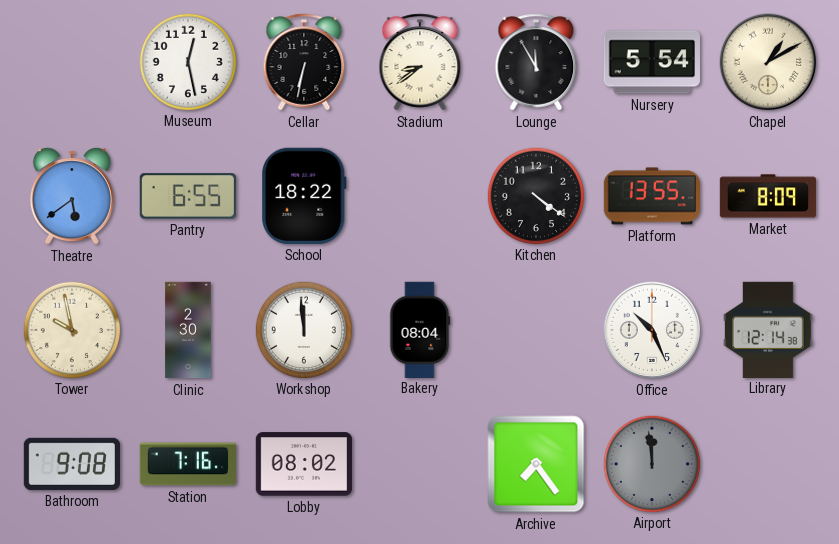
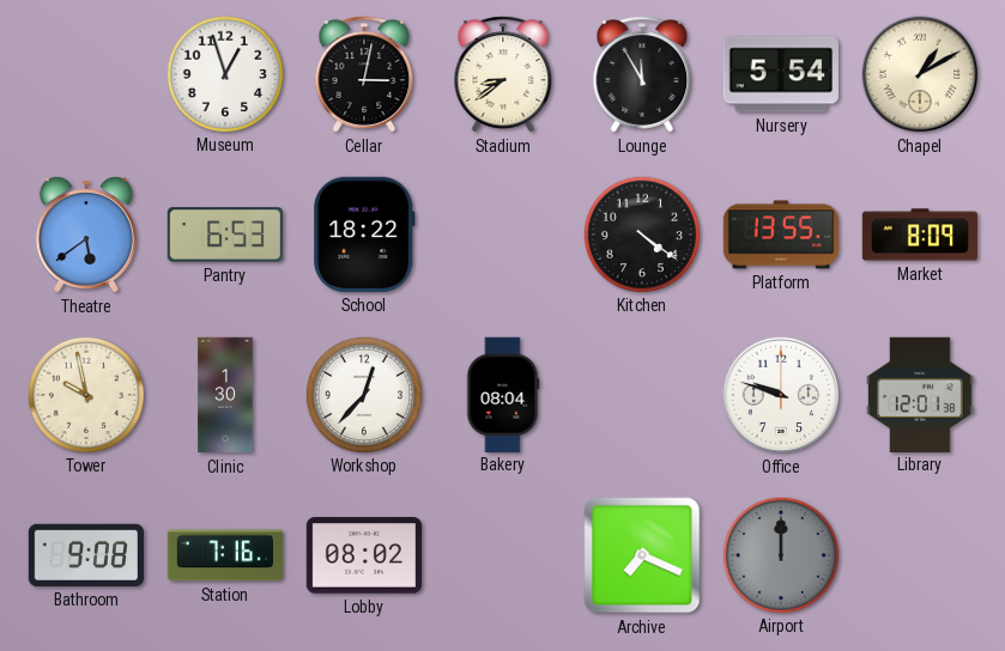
Museum: 12:28 -> 12:57
Cellar: 6:32 -> 3:02
Pantry: 6:55 -> 6:53
Clinic: 2:30 -> 1:30
Workshop: 11:59 -> 12:37
Office: 10:26 -> 9:48
Library: 12:14 -> 12:01
Archive: 7:24 -> 7:19
Airport: 11:59 -> 12:00
